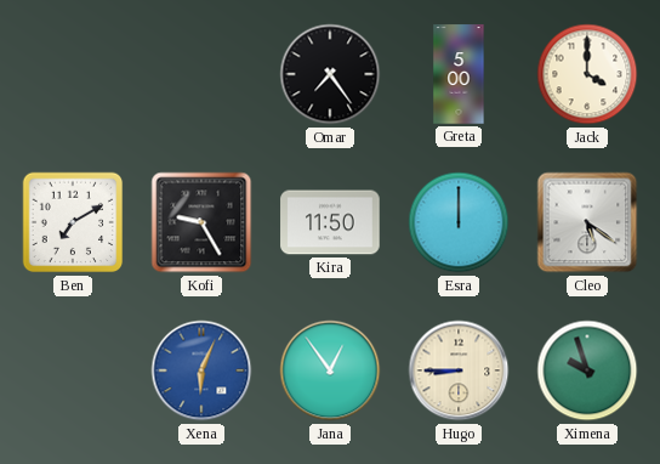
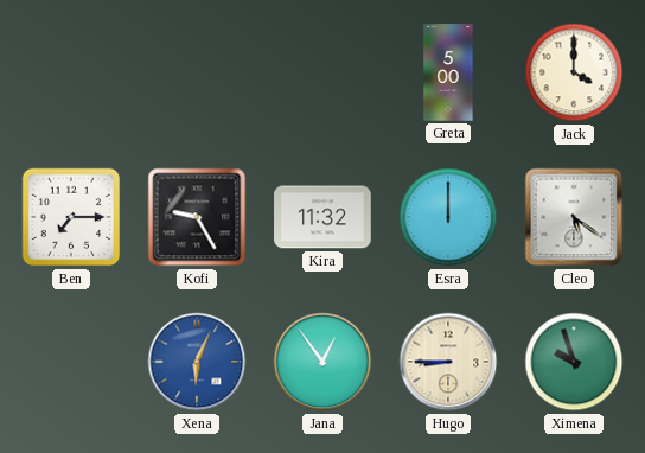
Omar: 7:24 -> none
Ben: 7:10 -> 7:15
Kira: 11:50 -> 11:32
